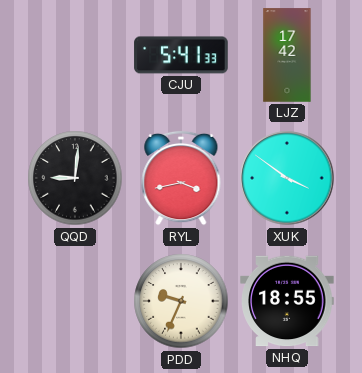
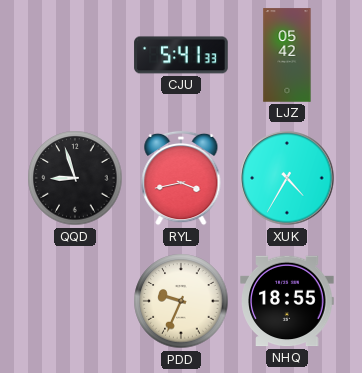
LJZ: 17:42 -> 05:42
QQD: 9:01 -> 8:57
XUK: 3:51 -> 4:35
